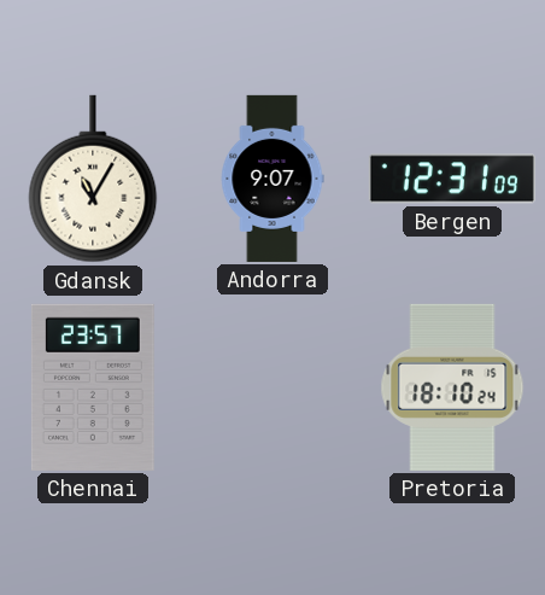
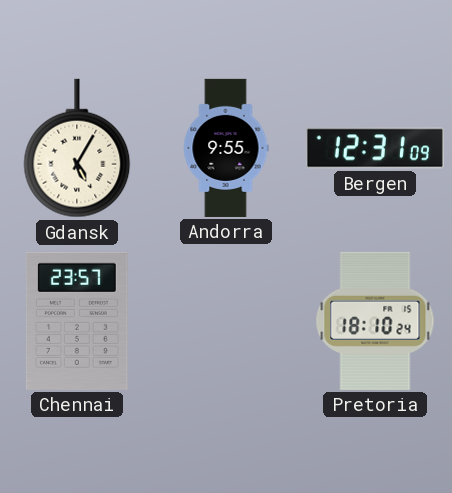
Gdansk: 11:05 -> 5:05
Andorra: 9:07 -> 9:55
